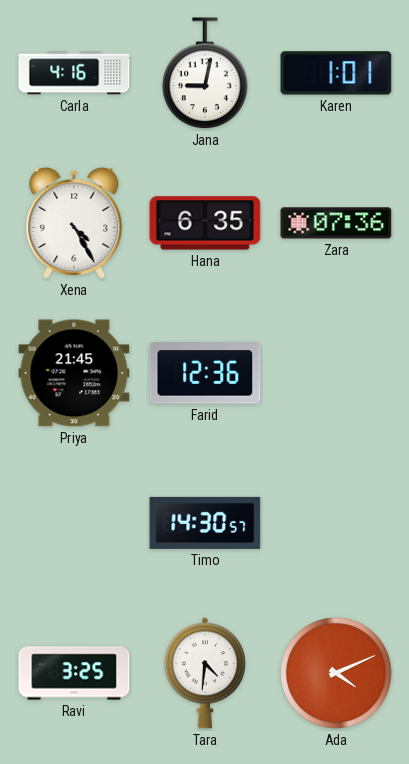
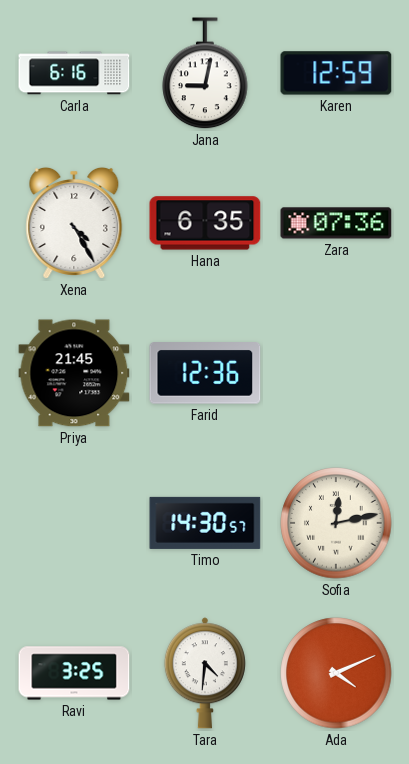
Carla: 4:16 -> 6:16
Karen: 1:01 -> 12:59
Sofia: none -> 12:13
